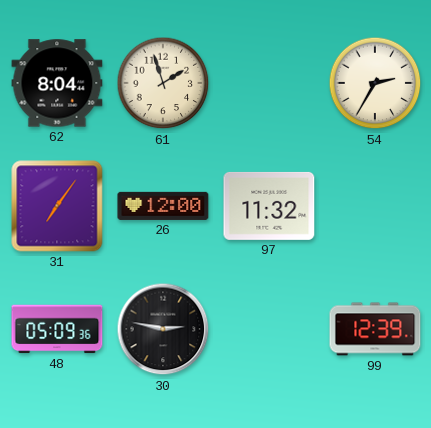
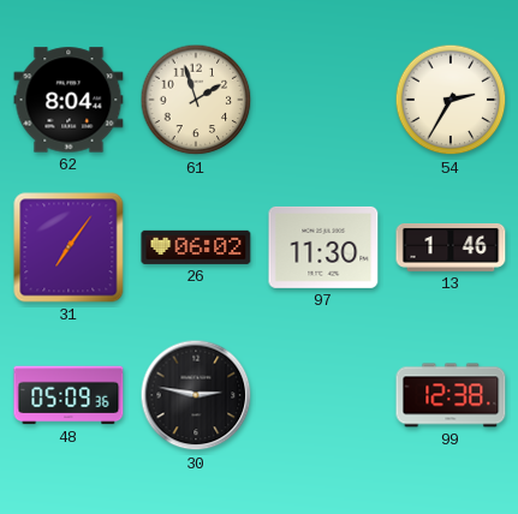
26: 12:00 -> 06:02
97: 11:32 -> 11:30
13: none -> 1:46
99: 12:39 -> 12:38
